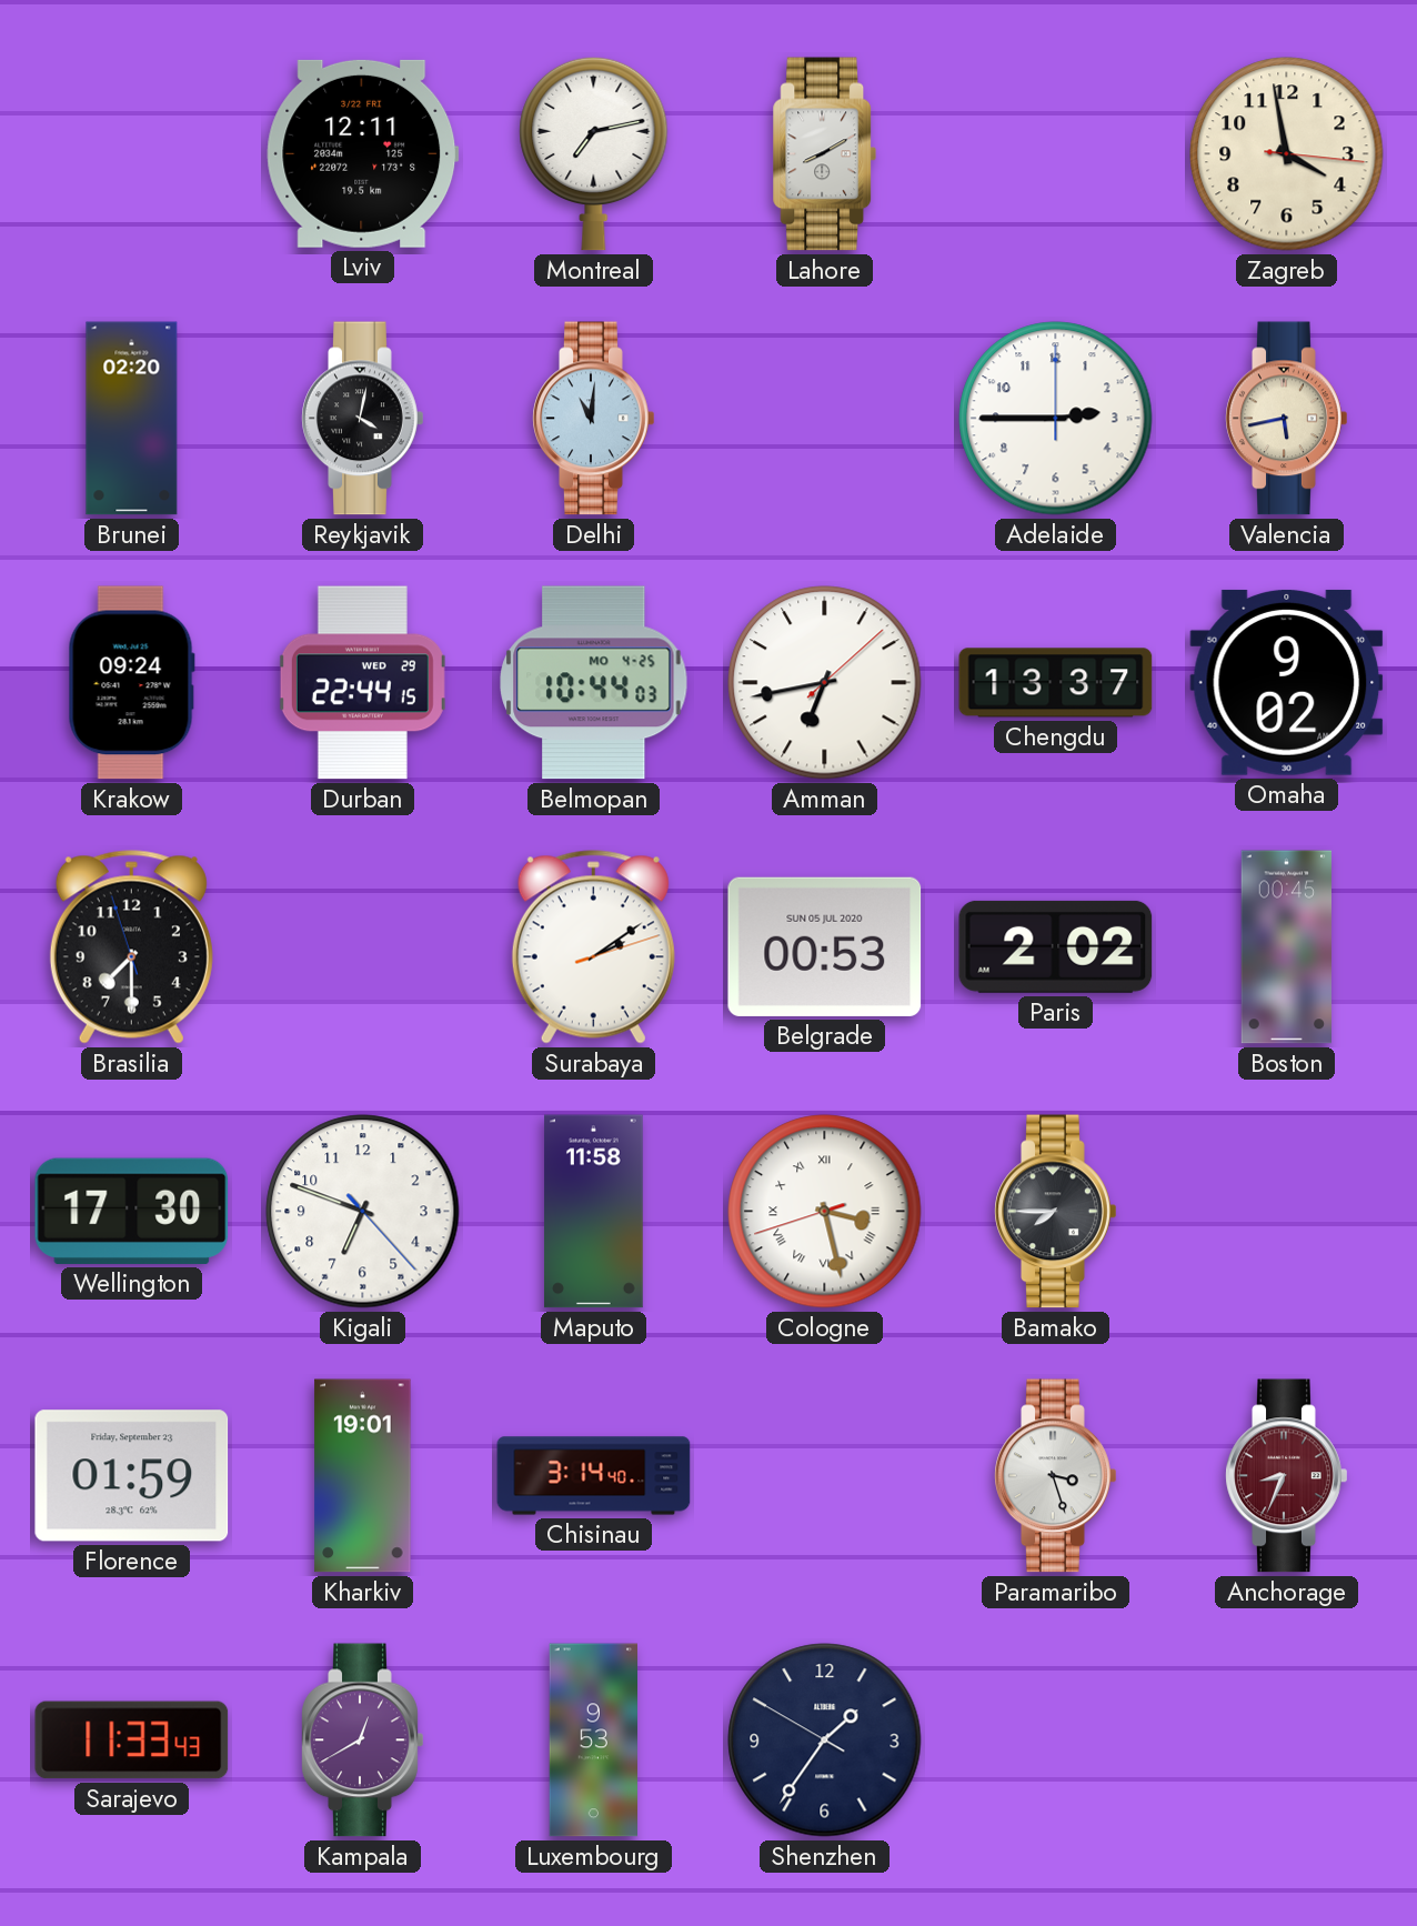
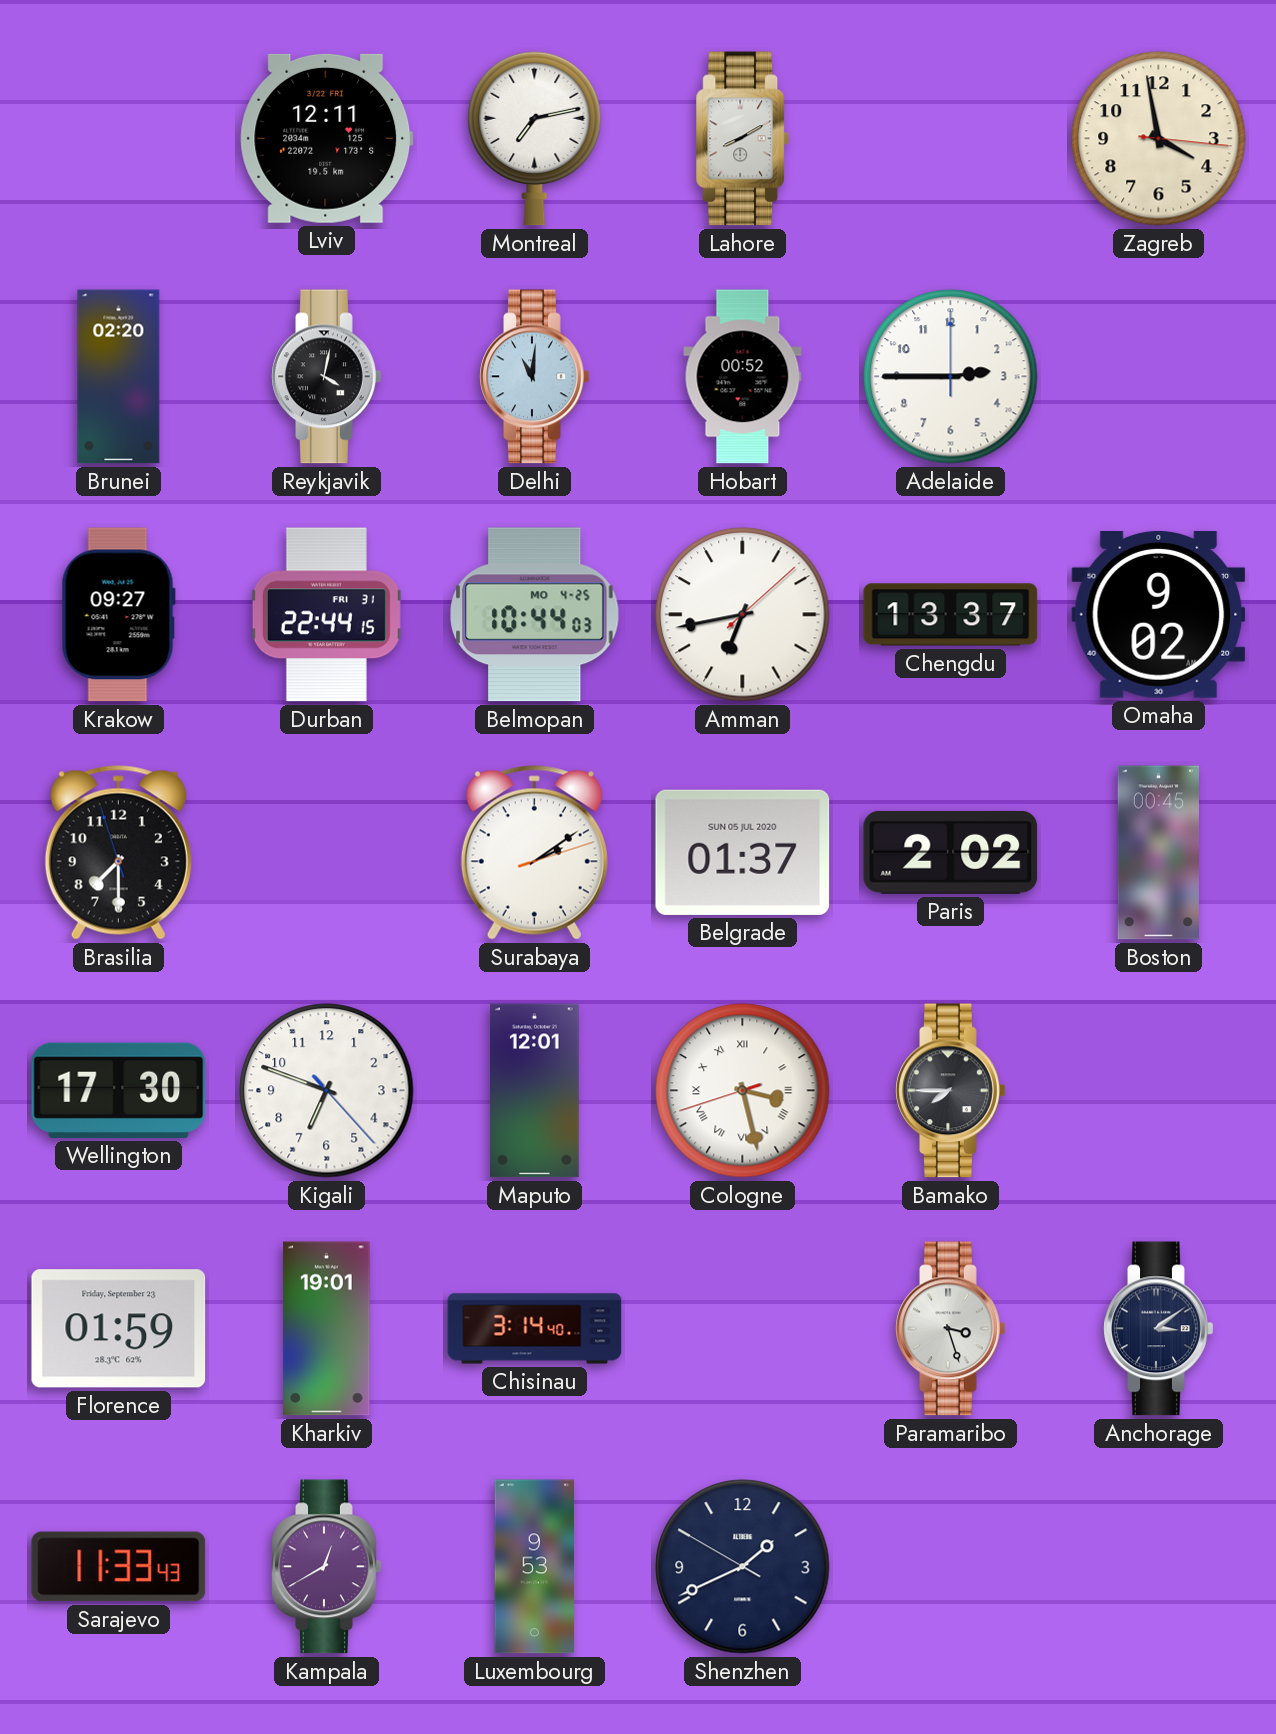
Hobart: none -> 00:52
Valencia: 5:43 -> none
Krakow: 09:24 -> 09:27
Durban date: WED 29 -> FRI 31
Belgrade: 00:53 -> 01:37
Maputo: 11:58 -> 12:01
Anchorage: 8:34 -> 3:09
Anchorage dial: burgundy -> navy
Shenzhen: 1:35 -> 1:40
